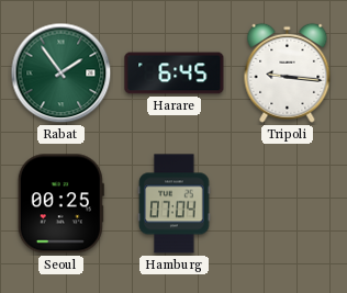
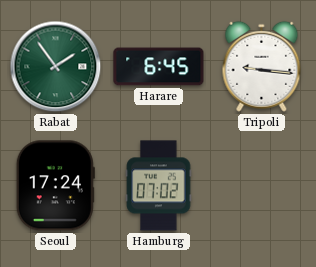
Seoul: 00:25 -> 17:24
Hamburg: 07:04 -> 07:02
